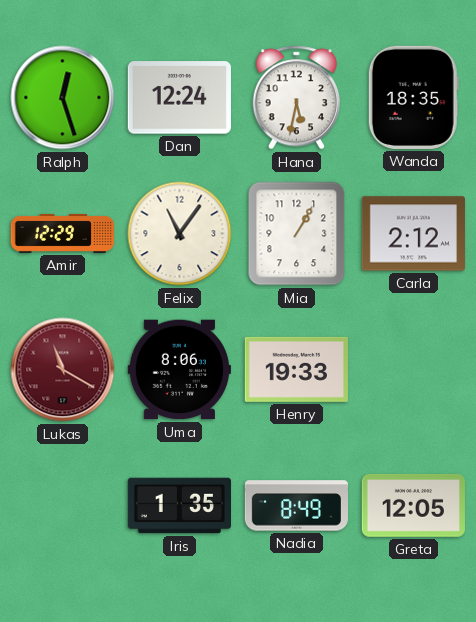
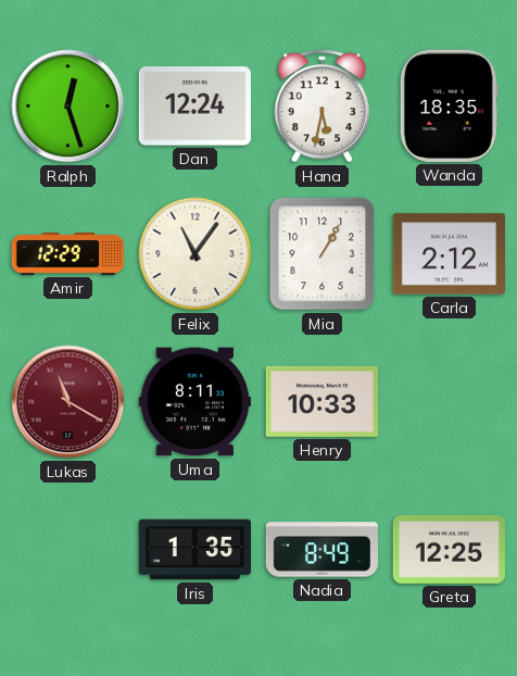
Uma: 8:06 -> 8:11
Henry: 19:33 -> 10:33
Greta: 12:05 -> 12:25
